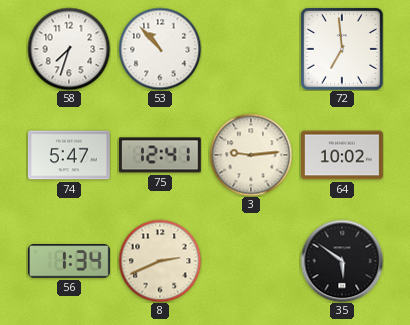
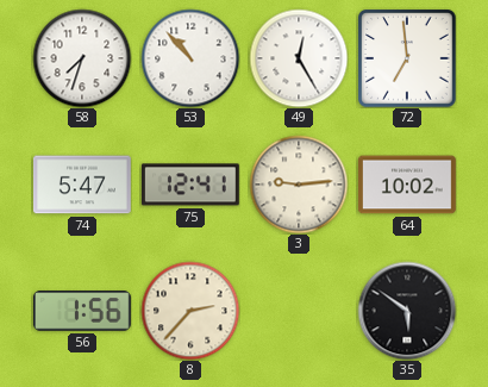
49: none -> 12:25
56: 1:34 -> 1:56
8: 2:41 -> 2:37
